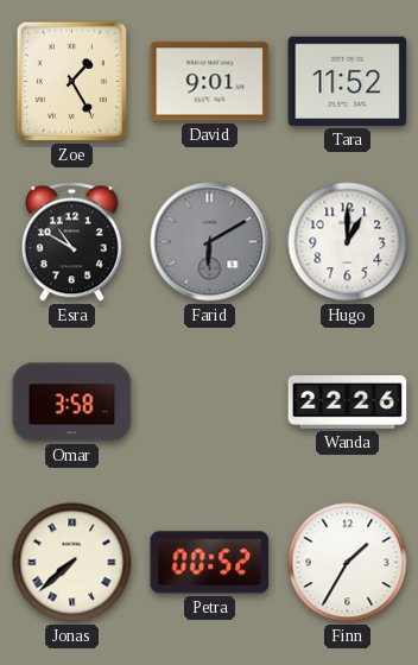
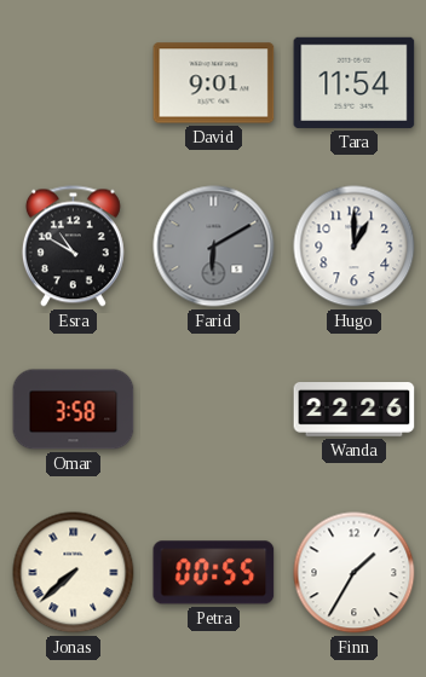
Zoe: 1:25 -> none
Tara: 11:52 -> 11:54
Petra: 00:52 -> 00:55
